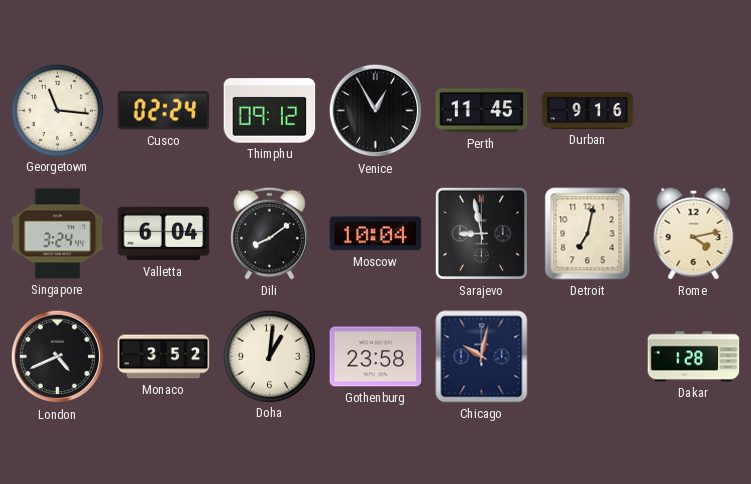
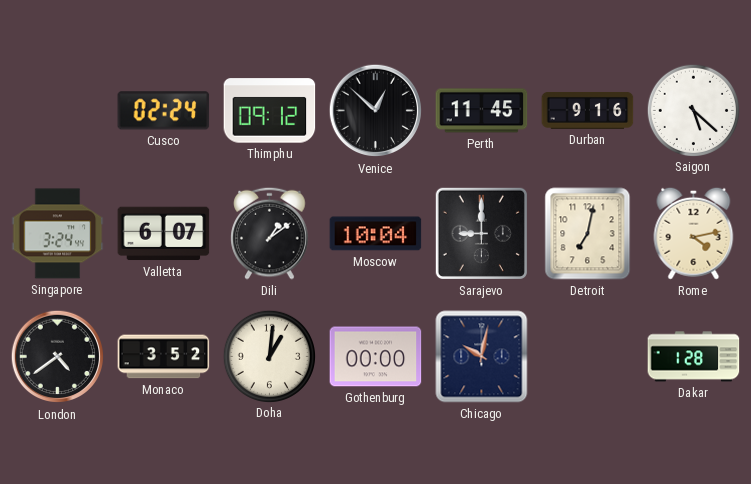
Georgetown: 11:16 -> none
Venice: 12:55 -> 12:52
Saigon: none -> 5:22
Valletta: 6:04 -> 6:07
Dili: 8:09 -> 1:09
Sarajevo: 8:58 -> 9:00
London: 4:41 -> 4:39
Gothenburg: 23:58 -> 00:00
